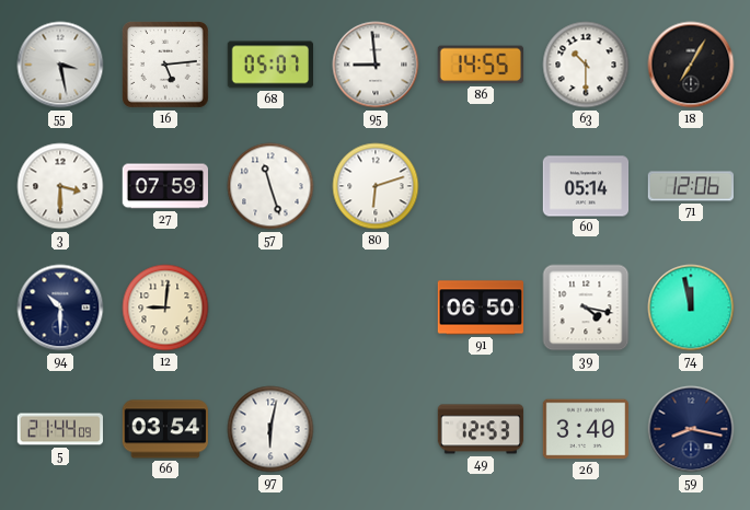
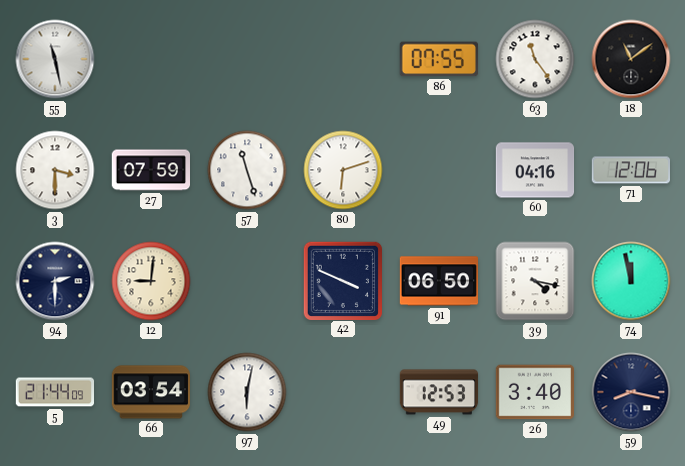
55: 3:28 -> 11:28
16: 5:14 -> none
68: 05:07 -> none
95: 8:59 -> none
86: 14:55 -> 07:55
63: 10:30 -> 11:24
18: 7:05 -> 11:09
60: 05:14 -> 04:16
94: 10:30 -> 2:30
42: none -> 3:49
